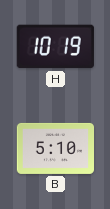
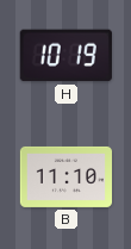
B: 5:10 -> 11:10
